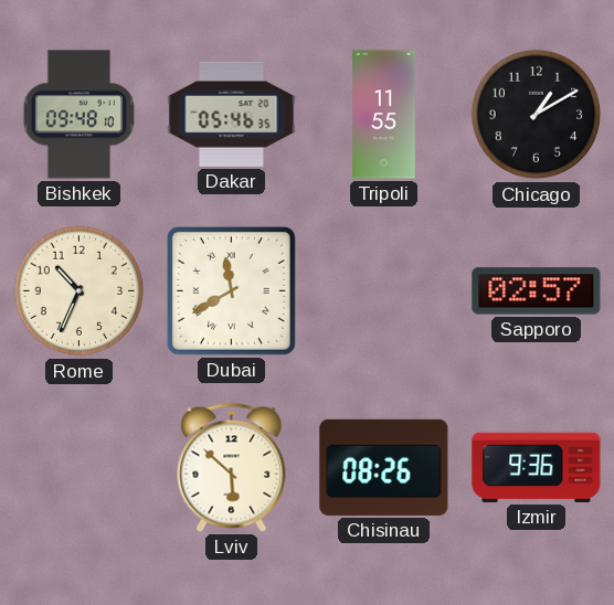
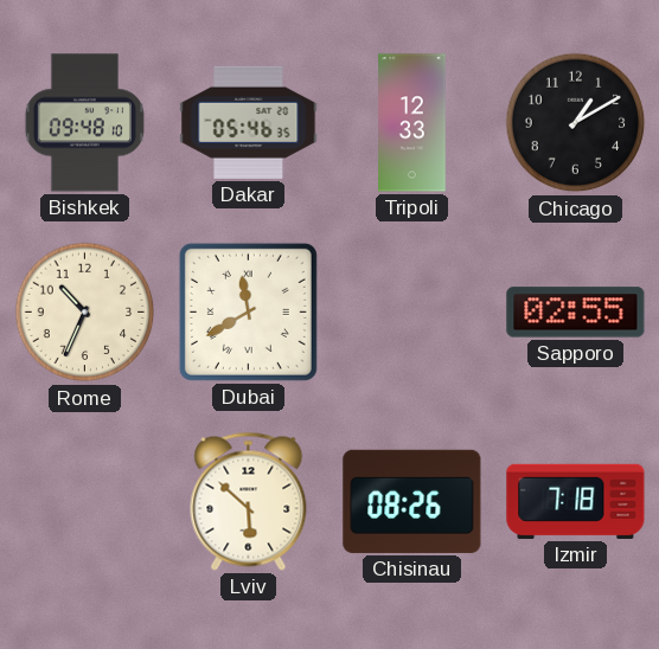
Tripoli: 11:55 -> 12:33
Sapporo: 02:57 -> 02:55
Izmir: 9:36 -> 7:18
